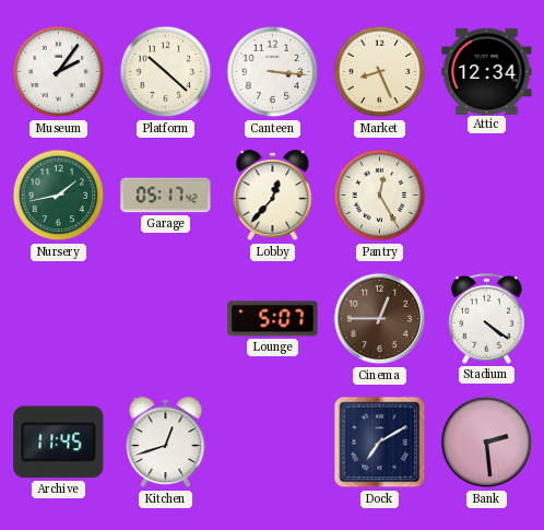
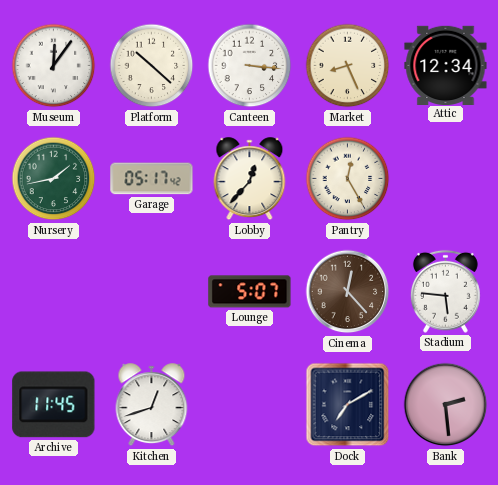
Museum: 2:06 -> 12:06
Cinema: 12:45 -> 12:23
Stadium: 4:21 -> 5:46
